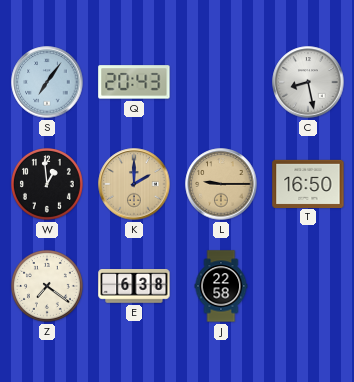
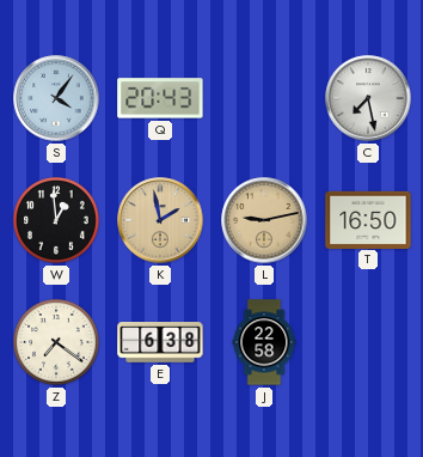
S: 7:06 -> 4:06
C: 8:28 -> 7:28
K: 2:00 -> 1:58
L: 9:15 -> 9:13
